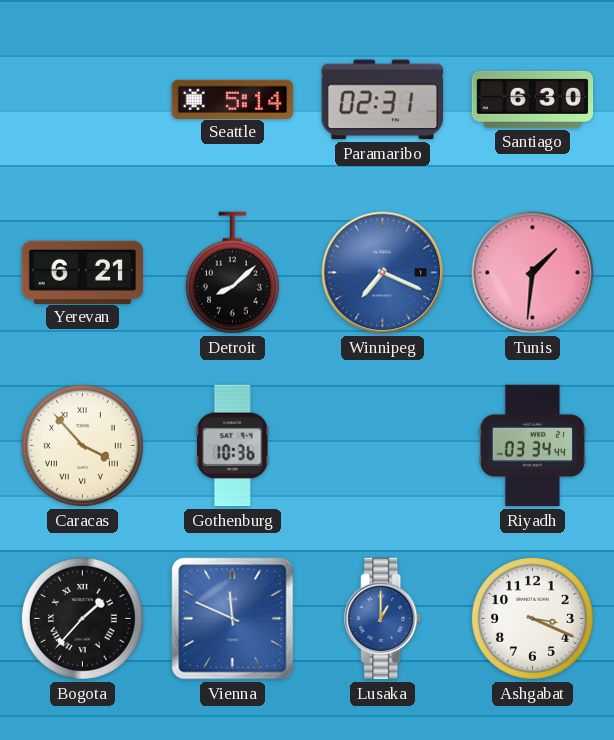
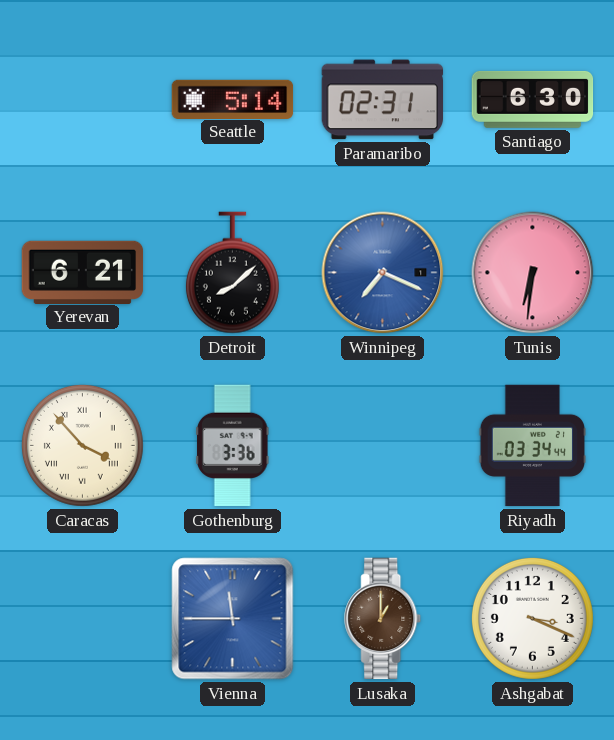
Tunis: 1:31 -> 6:31
Gothenburg: 10:36 -> 3:36
Bogota: 1:37 -> none
Vienna: 11:49 -> 11:45
Lusaka dial: blue -> brown
